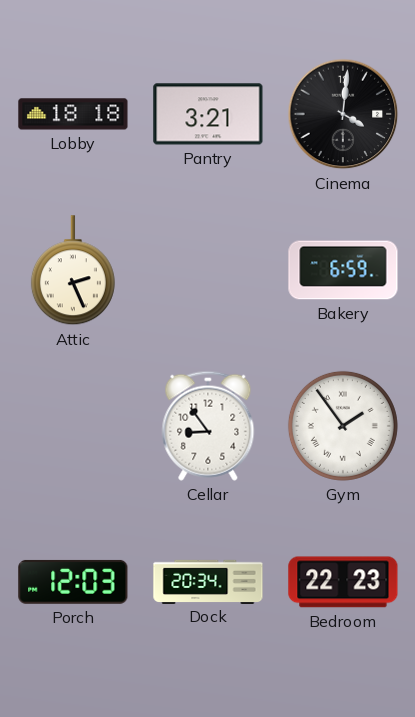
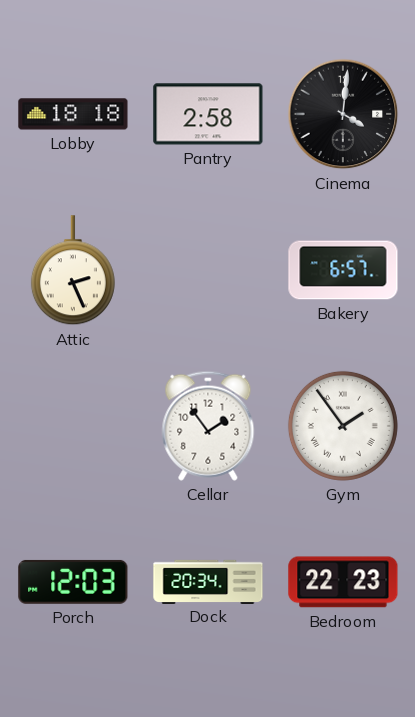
Pantry: 3:21 -> 2:58
Bakery: 6:59 -> 6:57
Cellar: 8:54 -> 1:54
